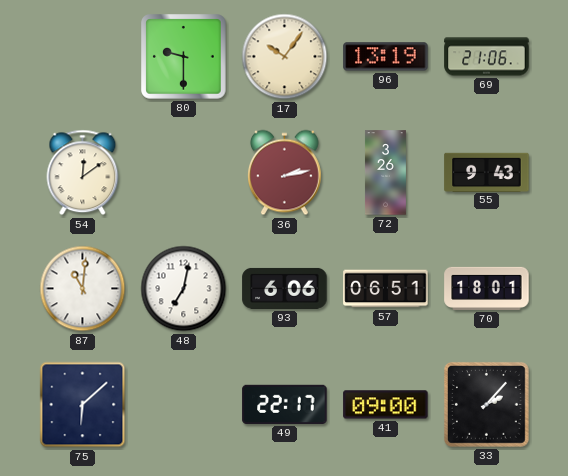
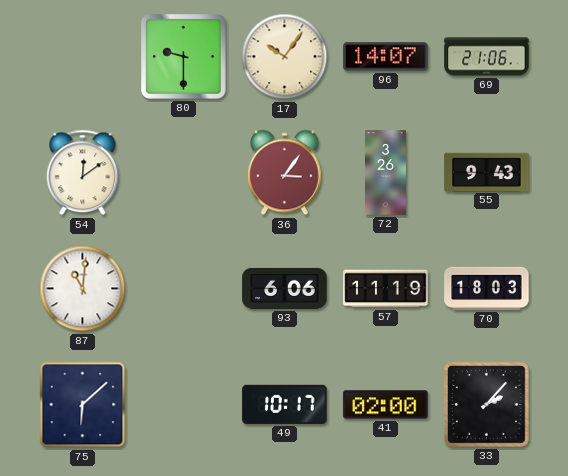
96: 13:19 -> 14:07
36: 2:13 -> 3:06
48: 7:02 -> none
57: 06:51 -> 11:19
70: 18:01 -> 18:03
49: 22:17 -> 10:17
41: 09:00 -> 02:00
